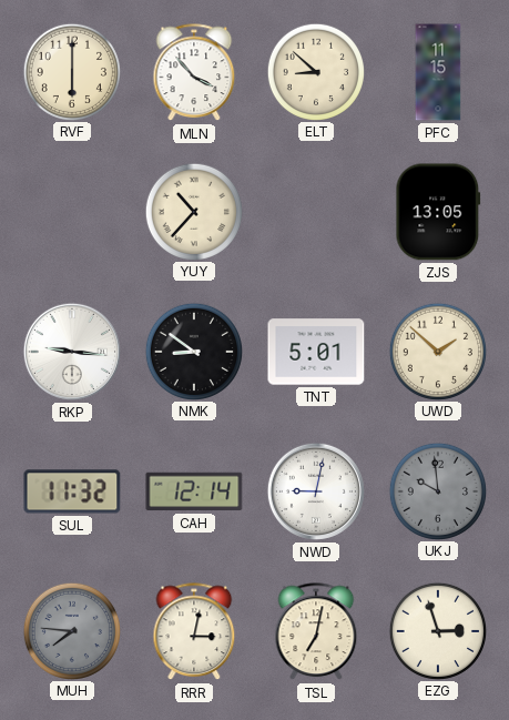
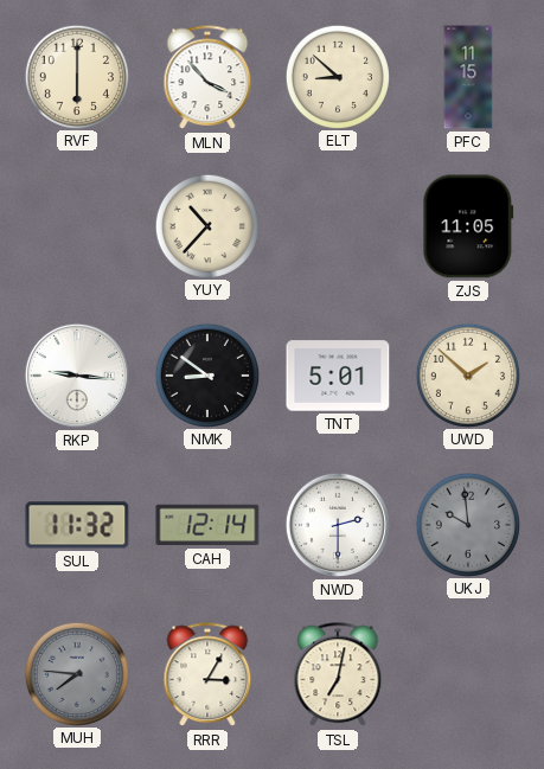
ZJS: 13:05 -> 11:05
NWD: 9:02 -> 2:30
RRR: 3:02 -> 3:05
EZG: 2:57 -> none
